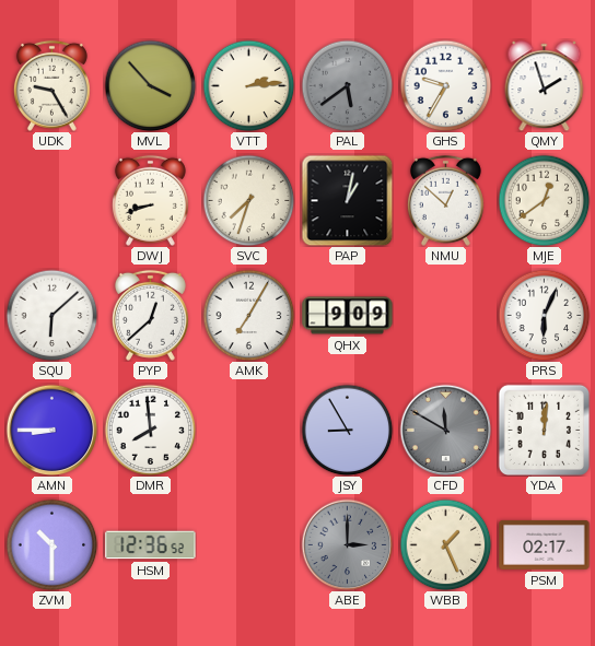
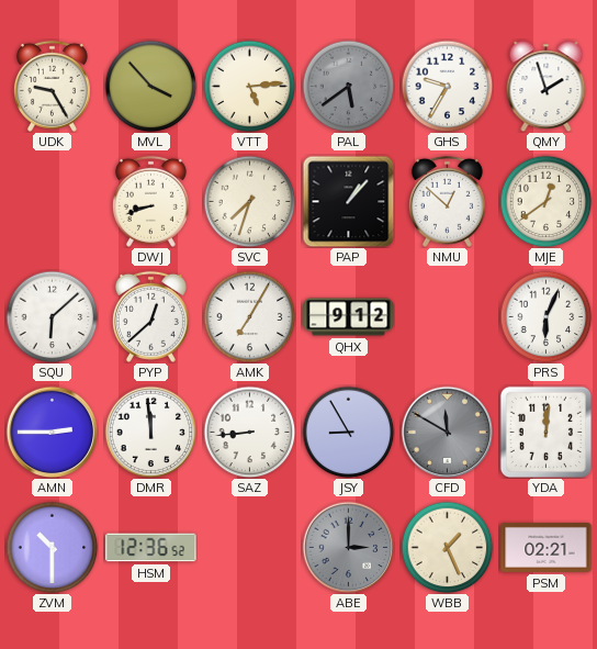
VTT: 2:14 -> 5:14
PAP: 1:02 -> 1:07
QHX: 9:09 -> 9:12
AMN: 8:45 -> 2:45
DMR: 7:59 -> 11:59
SAZ: none -> 8:44
PSM: 02:17 -> 02:21
